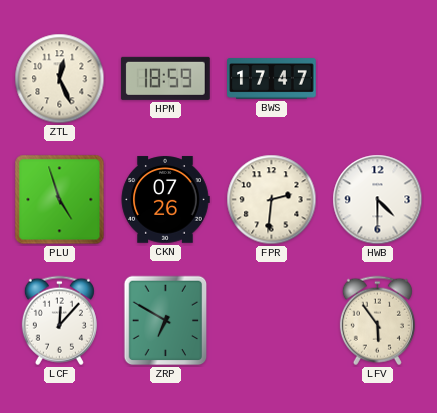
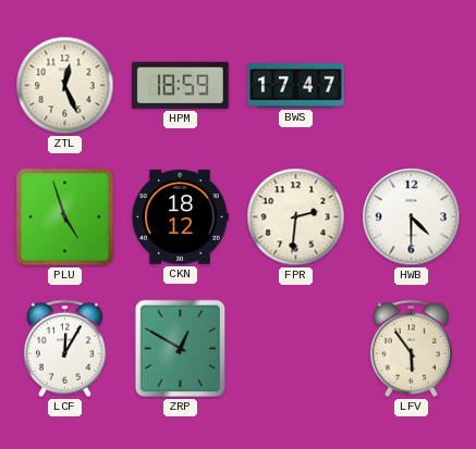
CKN: 07:26 -> 18:12
LCF: 12:07 -> 12:05
ZRP: 6:50 -> 12:50
